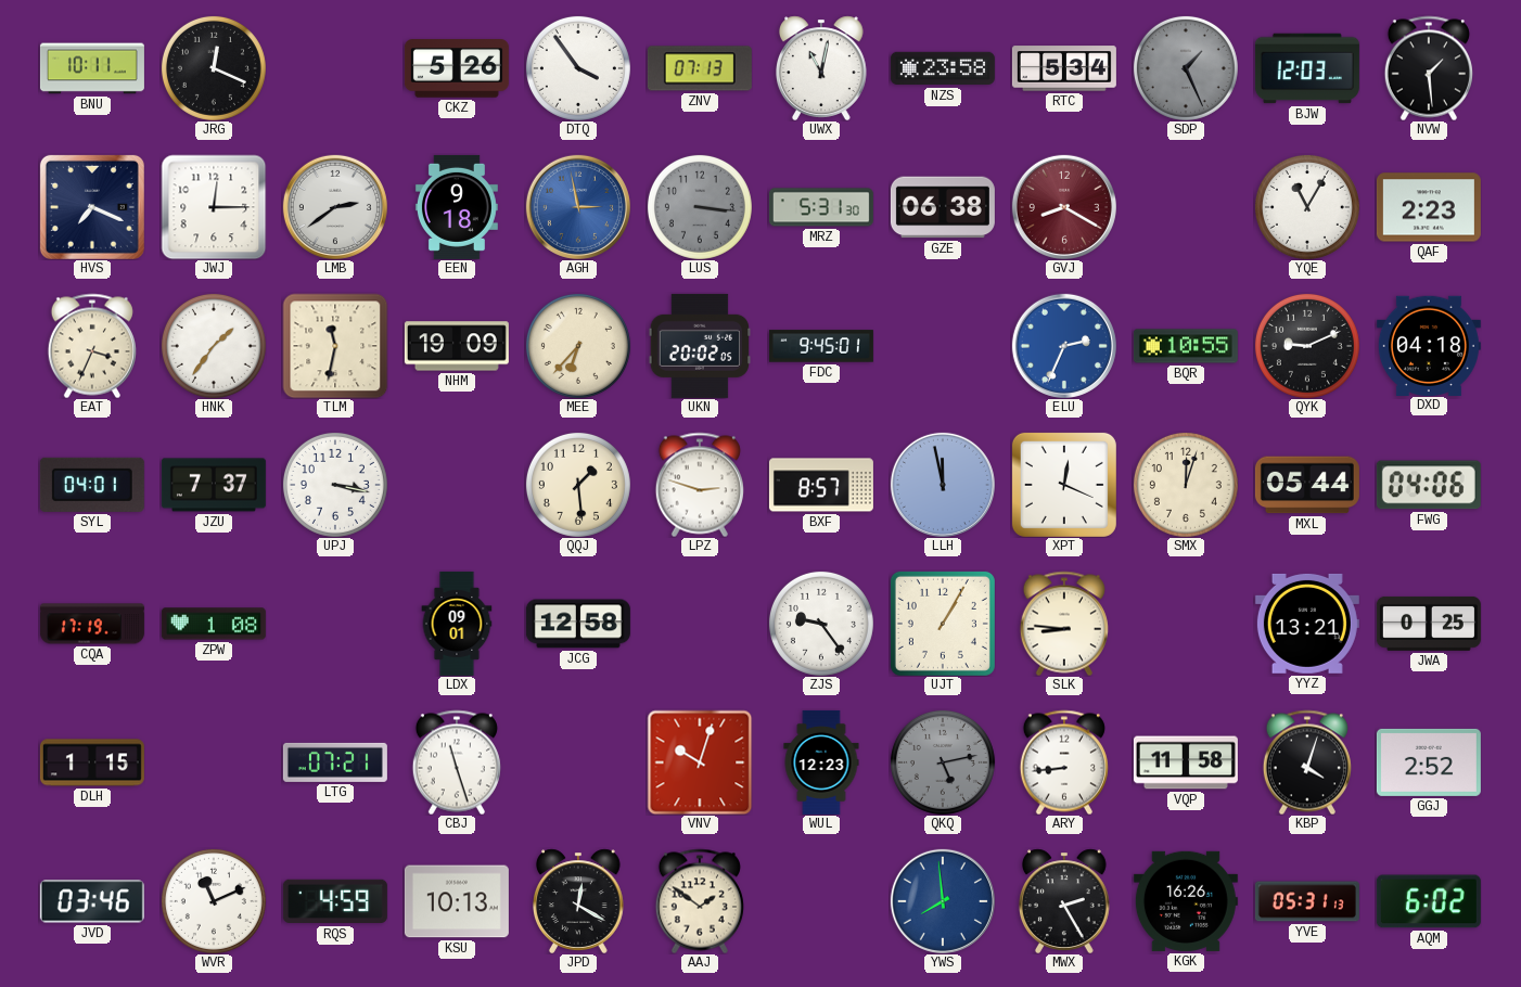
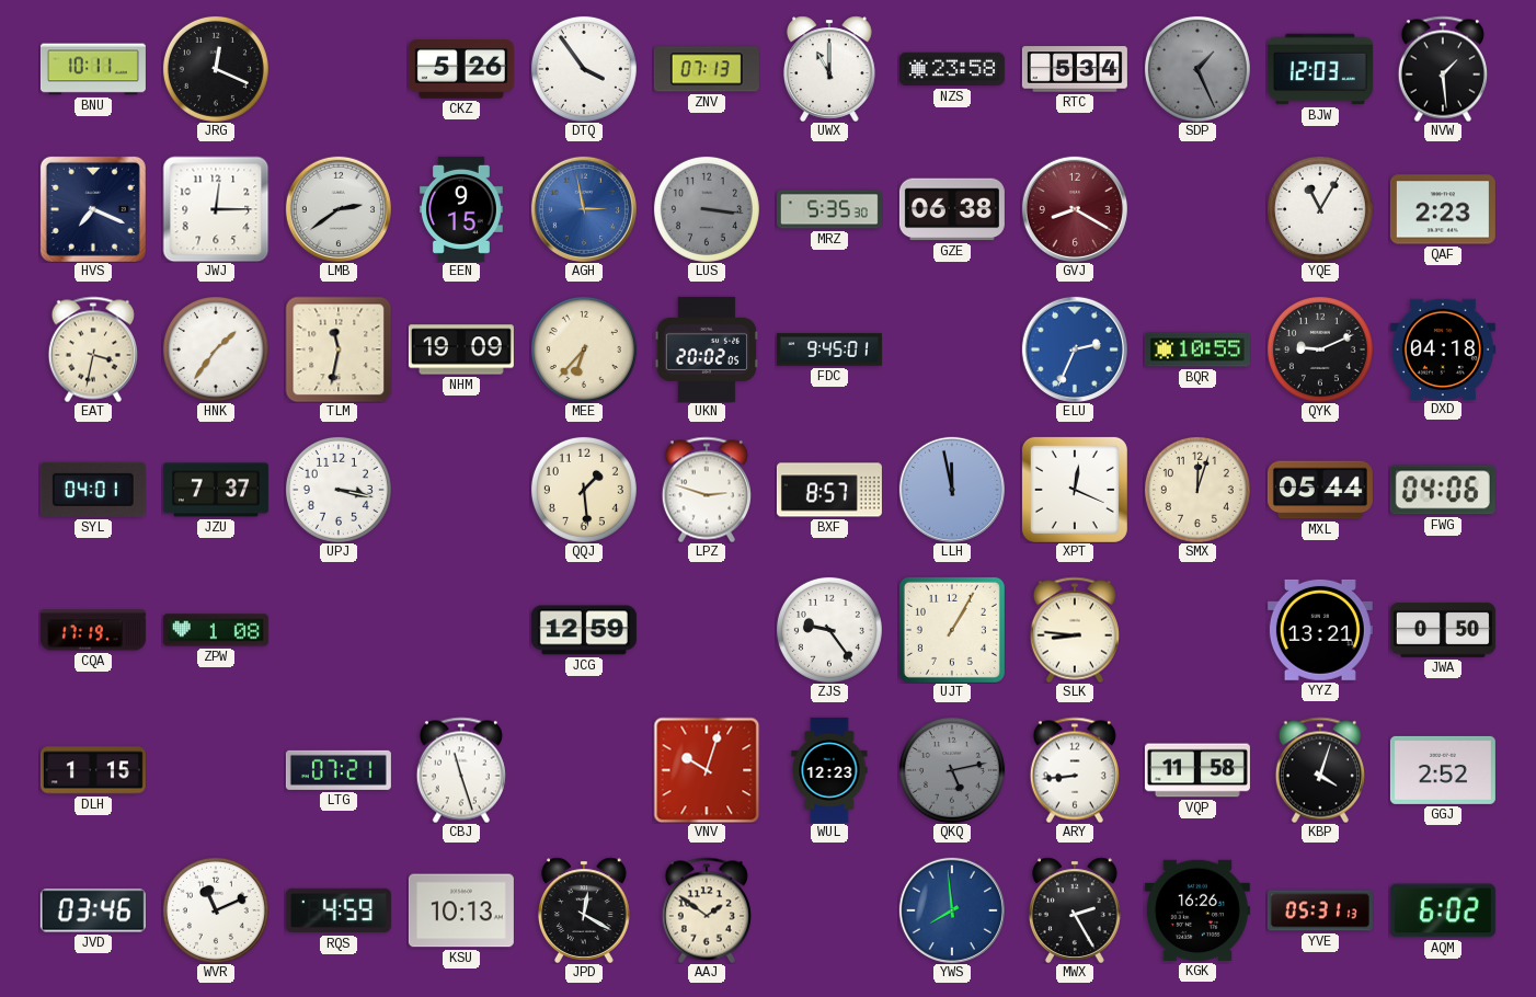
UWX: 11:02 -> 11:00
EEN: 9:18 -> 9:15
MRZ: 5:31 -> 5:35
EAT: 3:34 -> 3:32
LDX: 09:01 -> none
JCG: 12:58 -> 12:59
JWA: 0:25 -> 0:50
